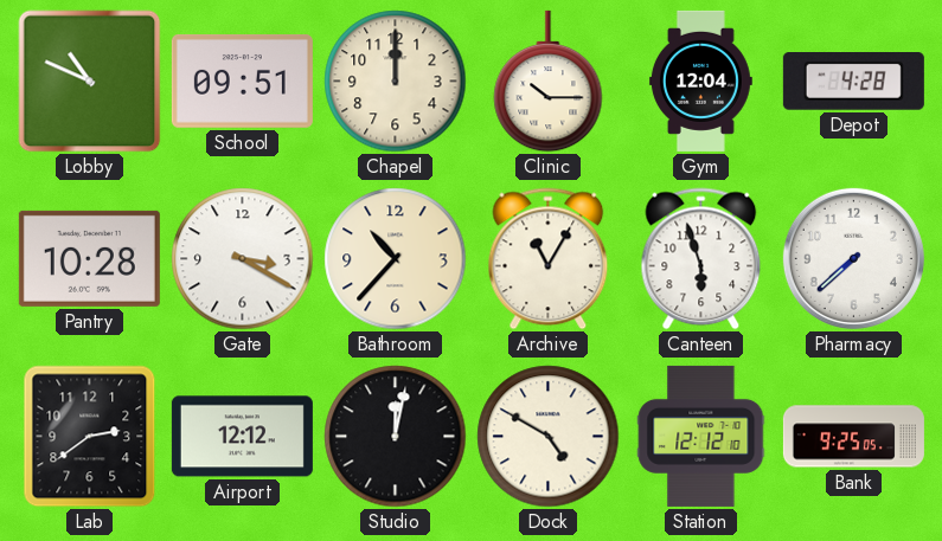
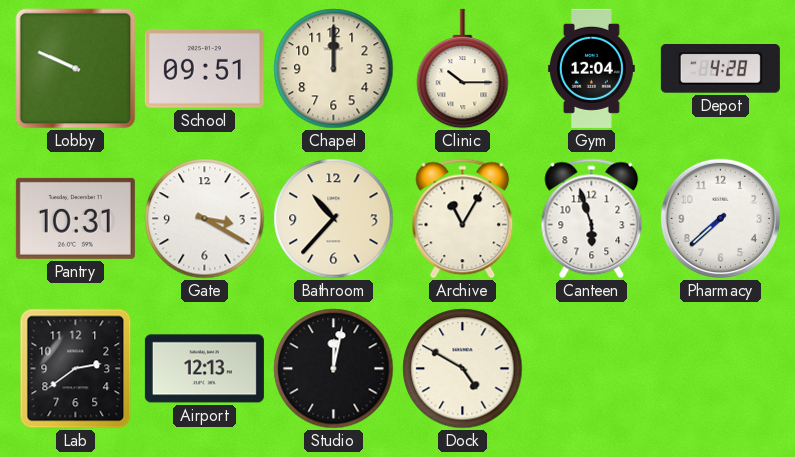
Lobby: 10:49 -> 9:49
Pantry: 10:28 -> 10:31
Airport: 12:12 -> 12:13
Station: 12:12 -> none
Bank: 9:25 -> none
